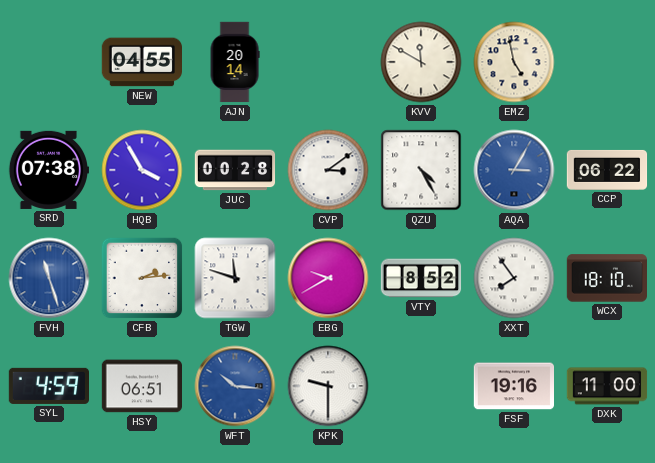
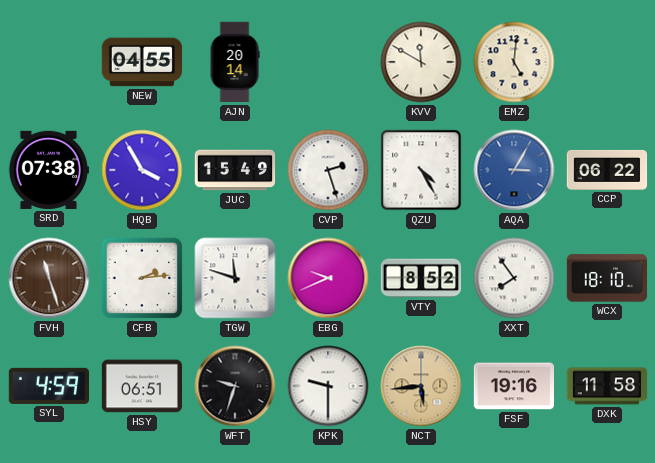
EMZ: 4:58 -> 5:01
JUC: 00:28 -> 15:49
CVP: 3:09 -> 2:27
FVH dial: blue -> brown
EBG: 9:40 -> 9:41
WFT: 10:16 -> 9:33
WFT dial: blue -> black
NCT: none -> 5:44
DXK: 11:00 -> 11:58
